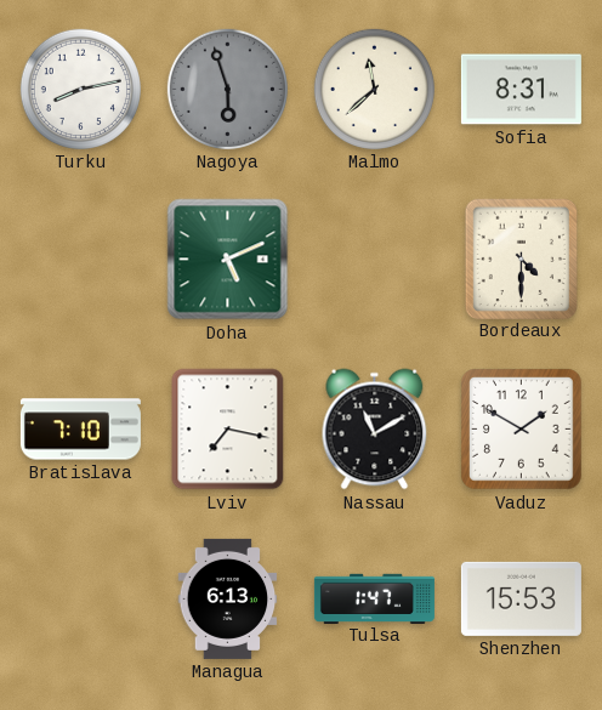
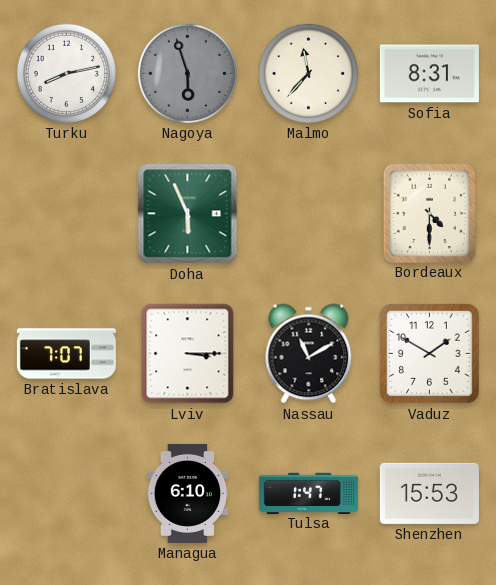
Malmo: 11:38 -> 11:37
Doha: 5:11 -> 5:56
Bratislava: 7:10 -> 7:07
Lviv: 7:17 -> 3:15
Managua: 6:13 -> 6:10
